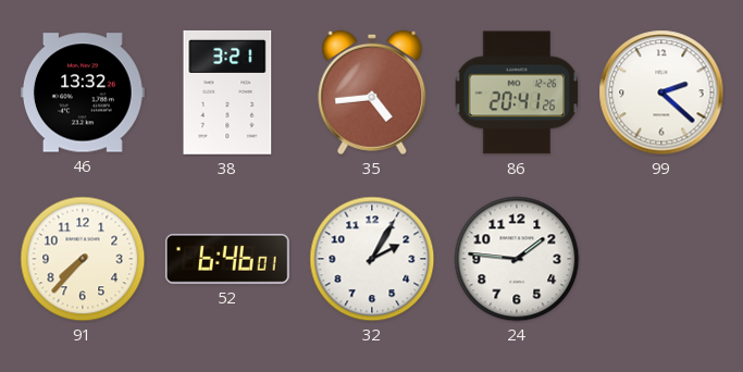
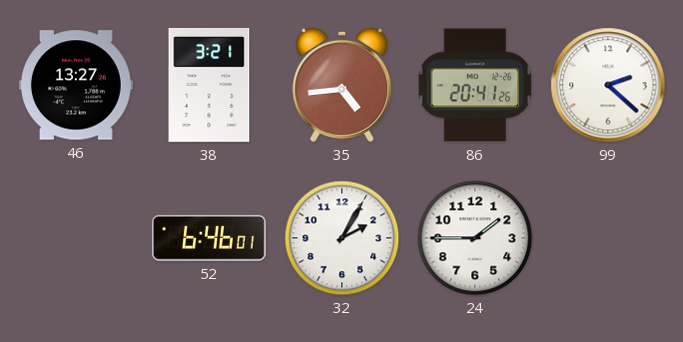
46: 13:32 -> 13:27
91: 7:37 -> none
24: 1:46 -> 1:45
